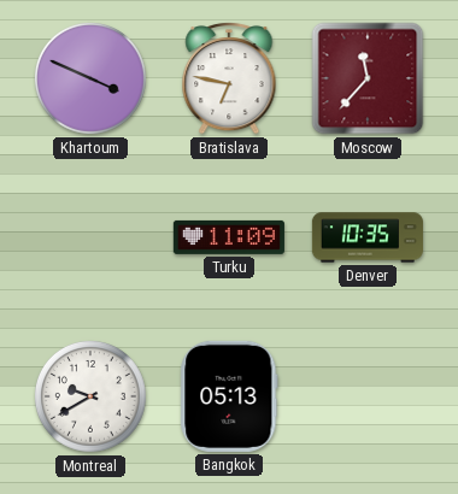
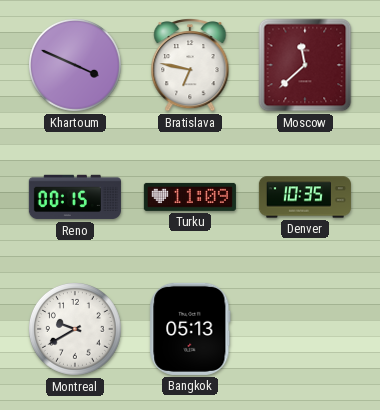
Moscow: 11:37 -> 11:38
Reno: none -> 00:15
